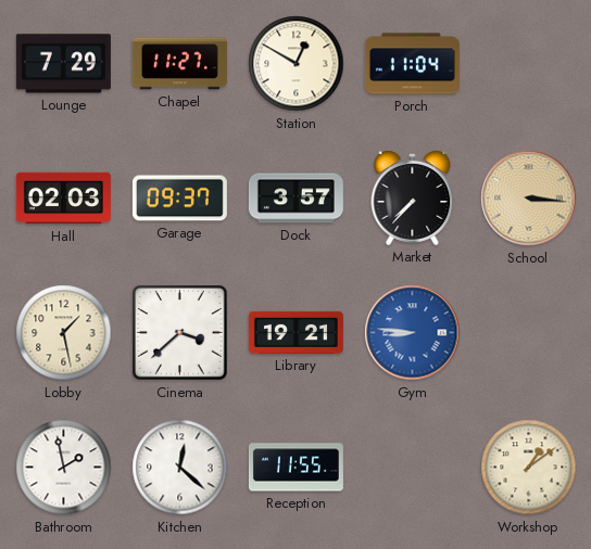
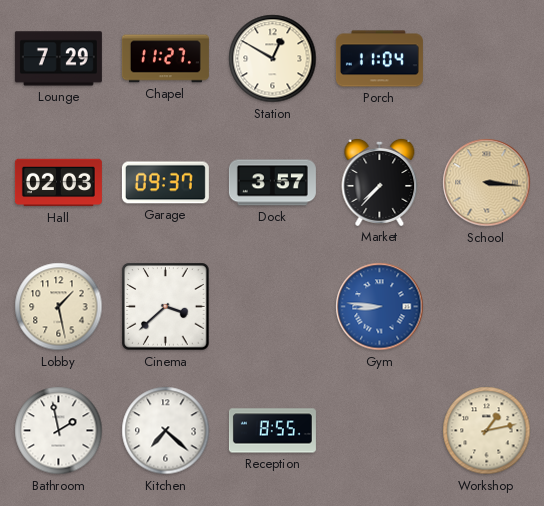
Library: 19:21 -> none
Kitchen: 12:22 -> 7:22
Reception: 11:55 -> 8:55
Workshop: 1:09 -> 1:13
